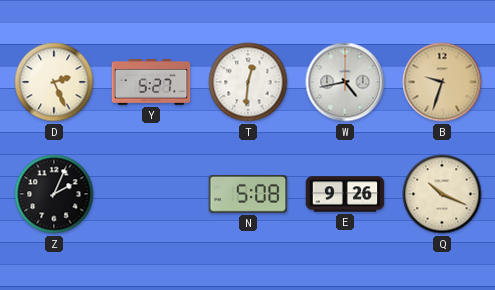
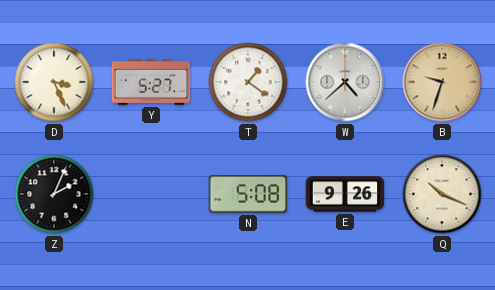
D: 2:26 -> 3:26
T: 12:31 -> 1:21
W: 4:43 -> 4:38
